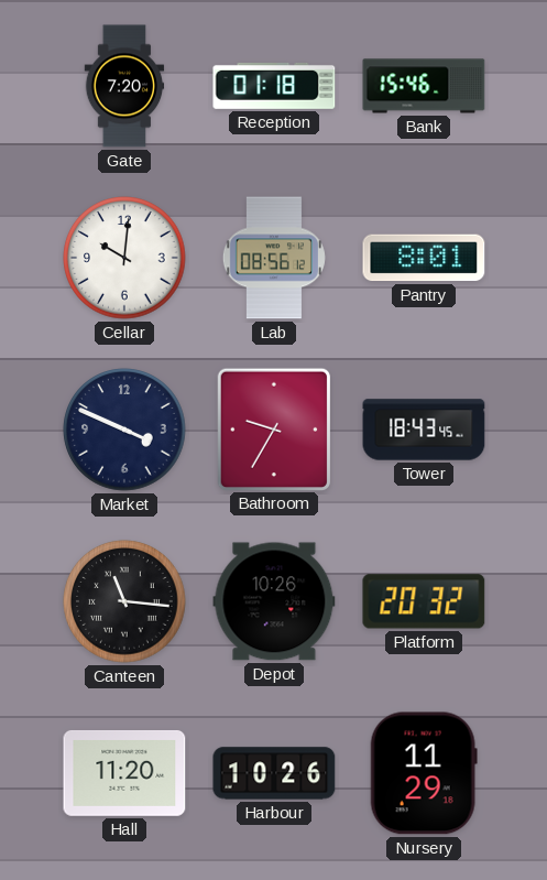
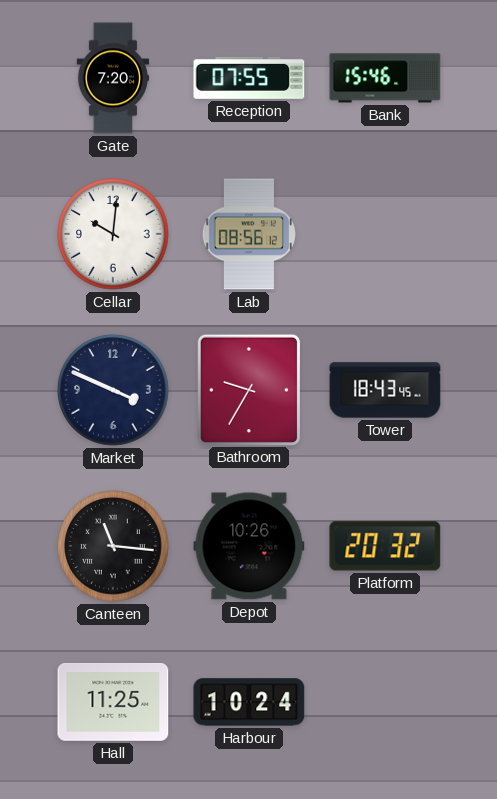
Reception: 01:18 -> 07:55
Pantry: 8:01 -> none
Hall: 11:20 -> 11:25
Harbour: 10:26 -> 10:24
Nursery: 11:29 -> none
